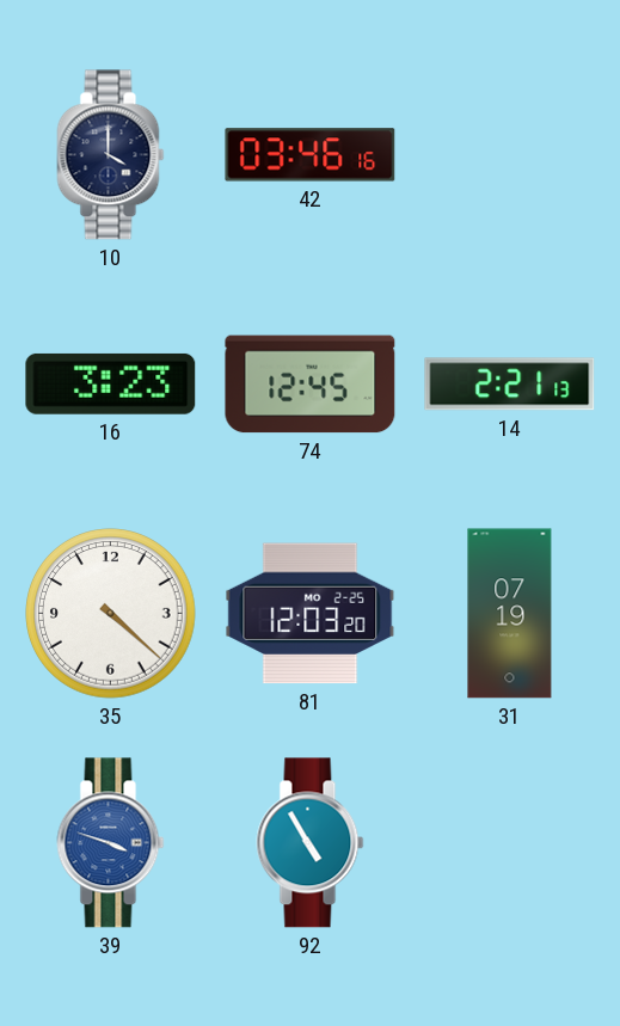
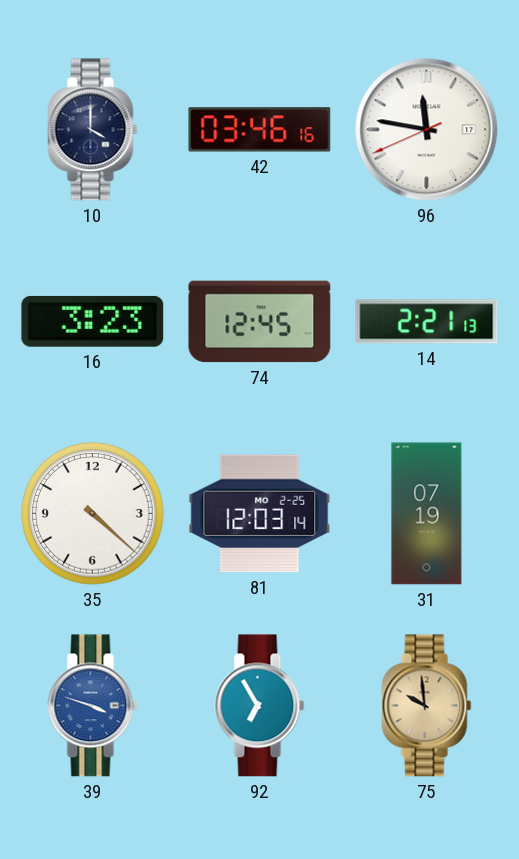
96: none -> 11:46
81: 12:03:20 -> 12:03:14
92: 4:55 -> 6:55
75: none -> 9:59
